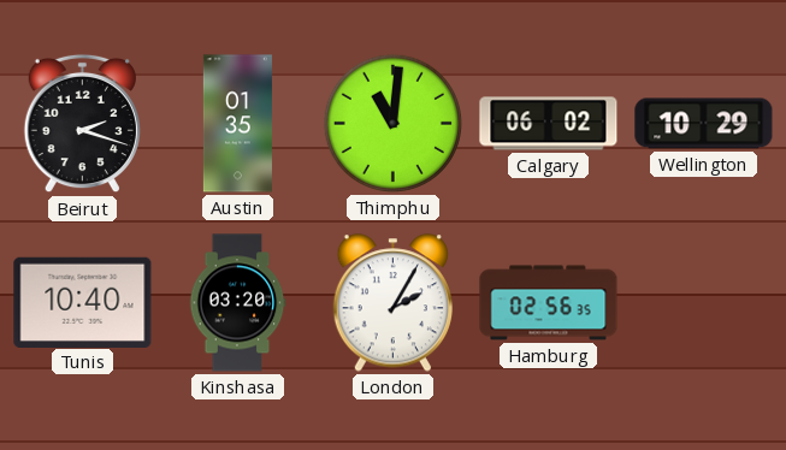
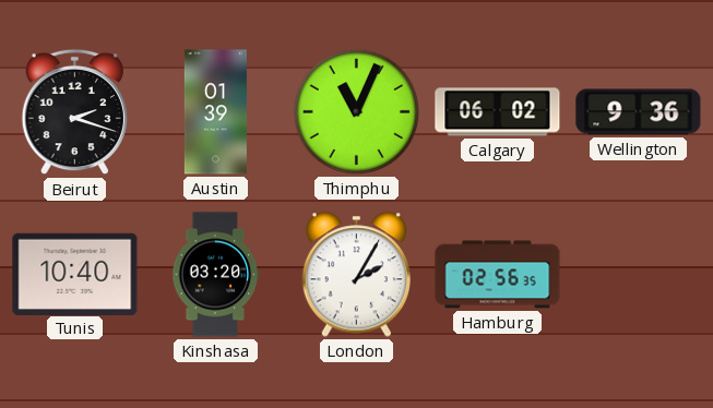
Austin: 01:35 -> 01:39
Thimphu: 11:01 -> 11:04
Wellington: 10:29 -> 9:36
